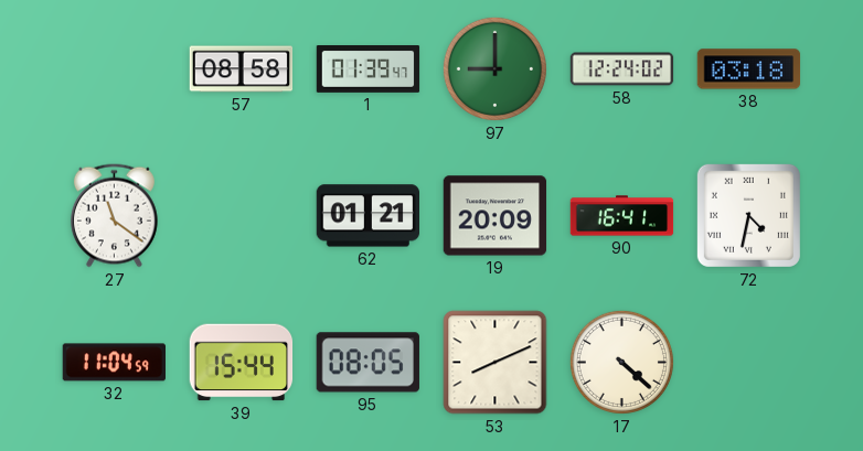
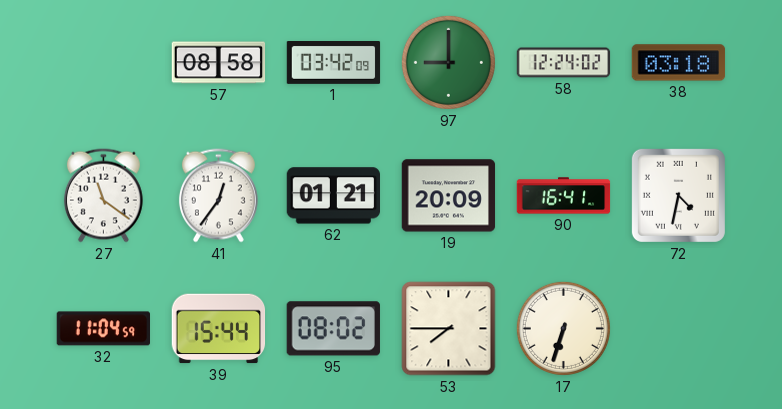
1: 01:39 -> 03:42
41: none -> 12:36
95: 08:05 -> 08:02
53: 8:11 -> 7:45
17: 4:22 -> 6:33
